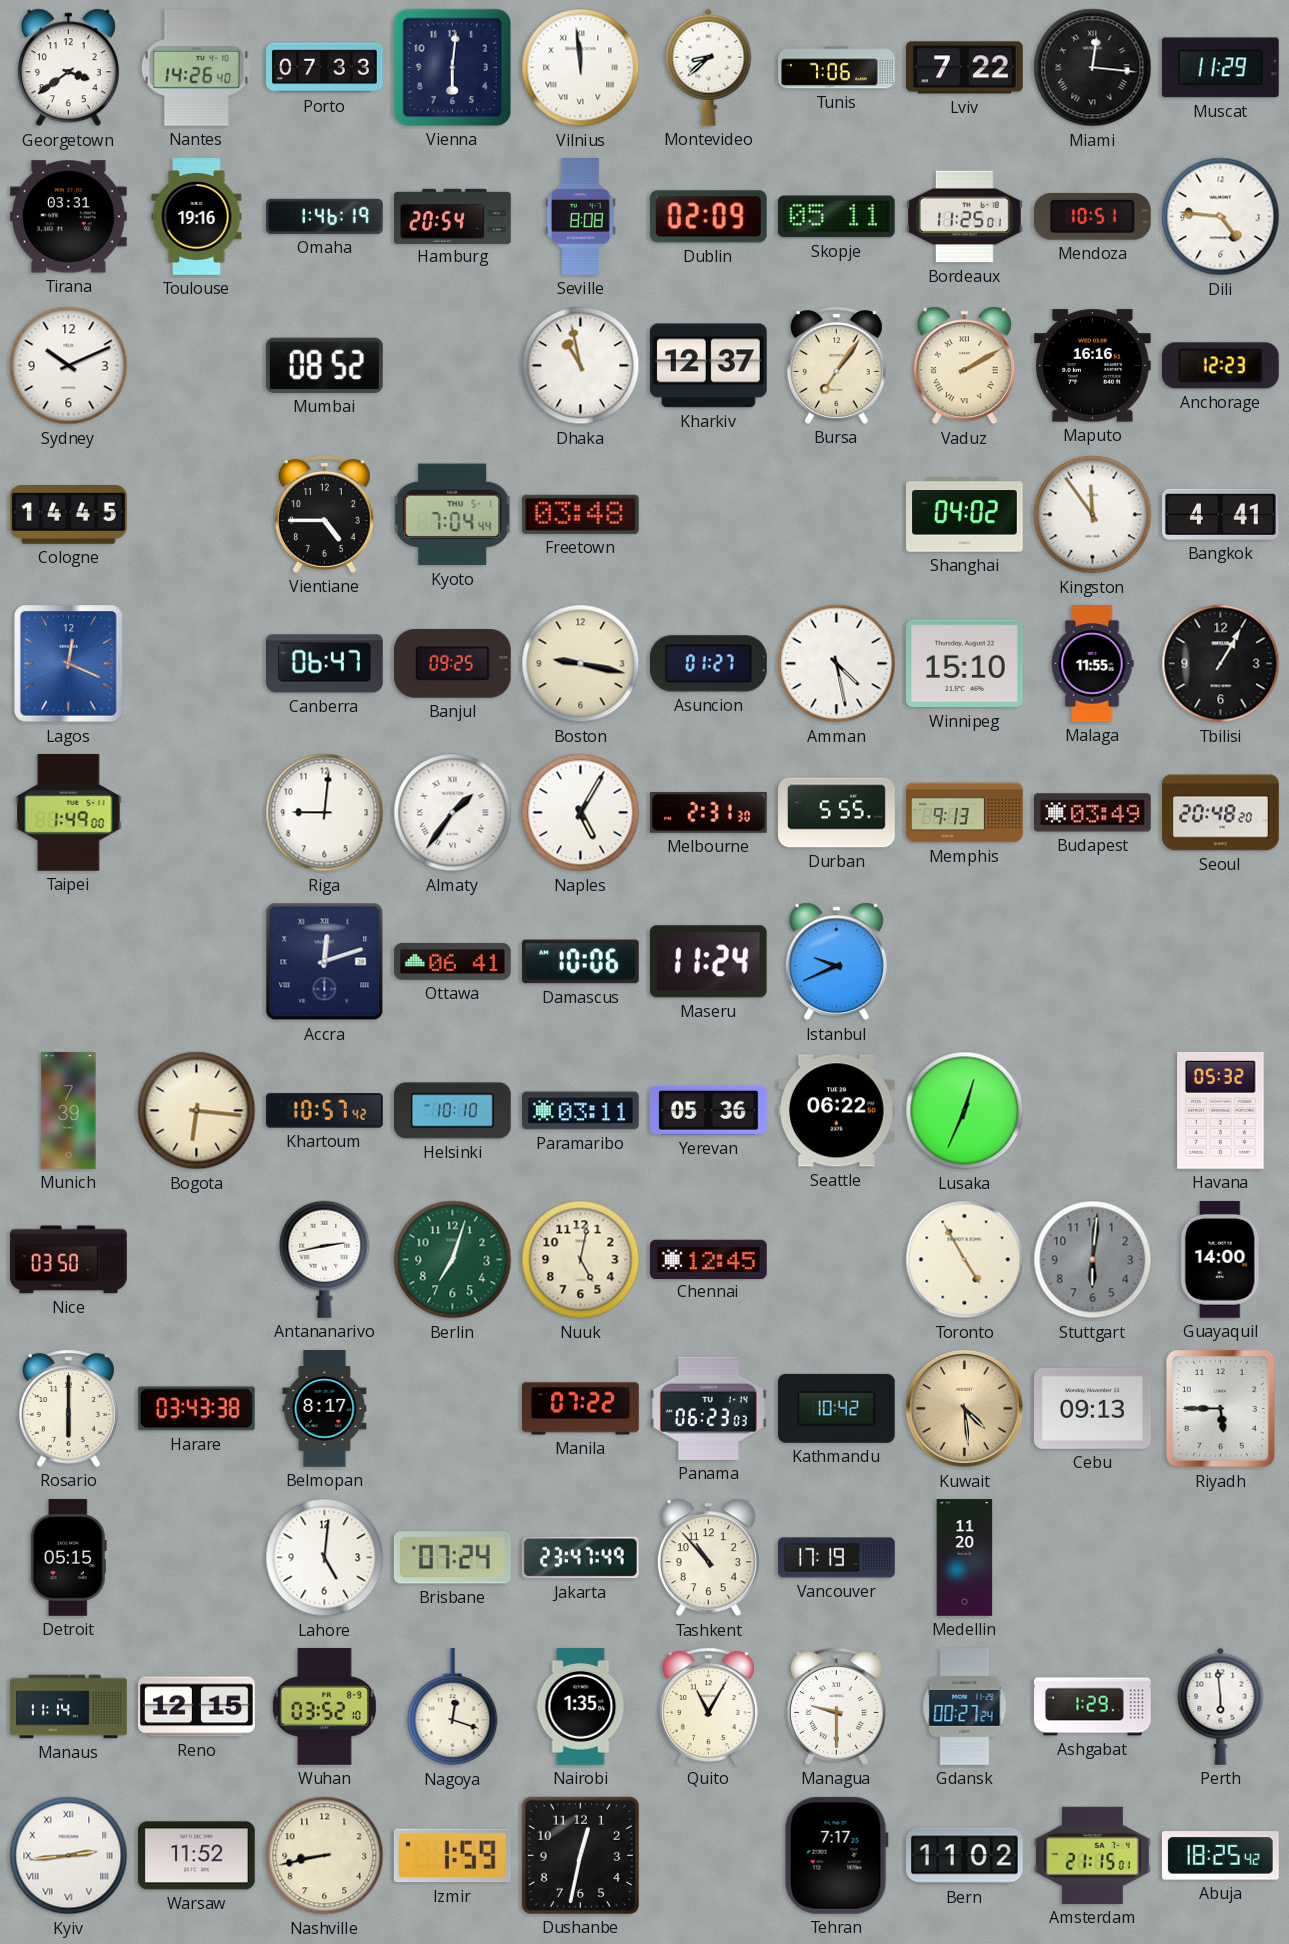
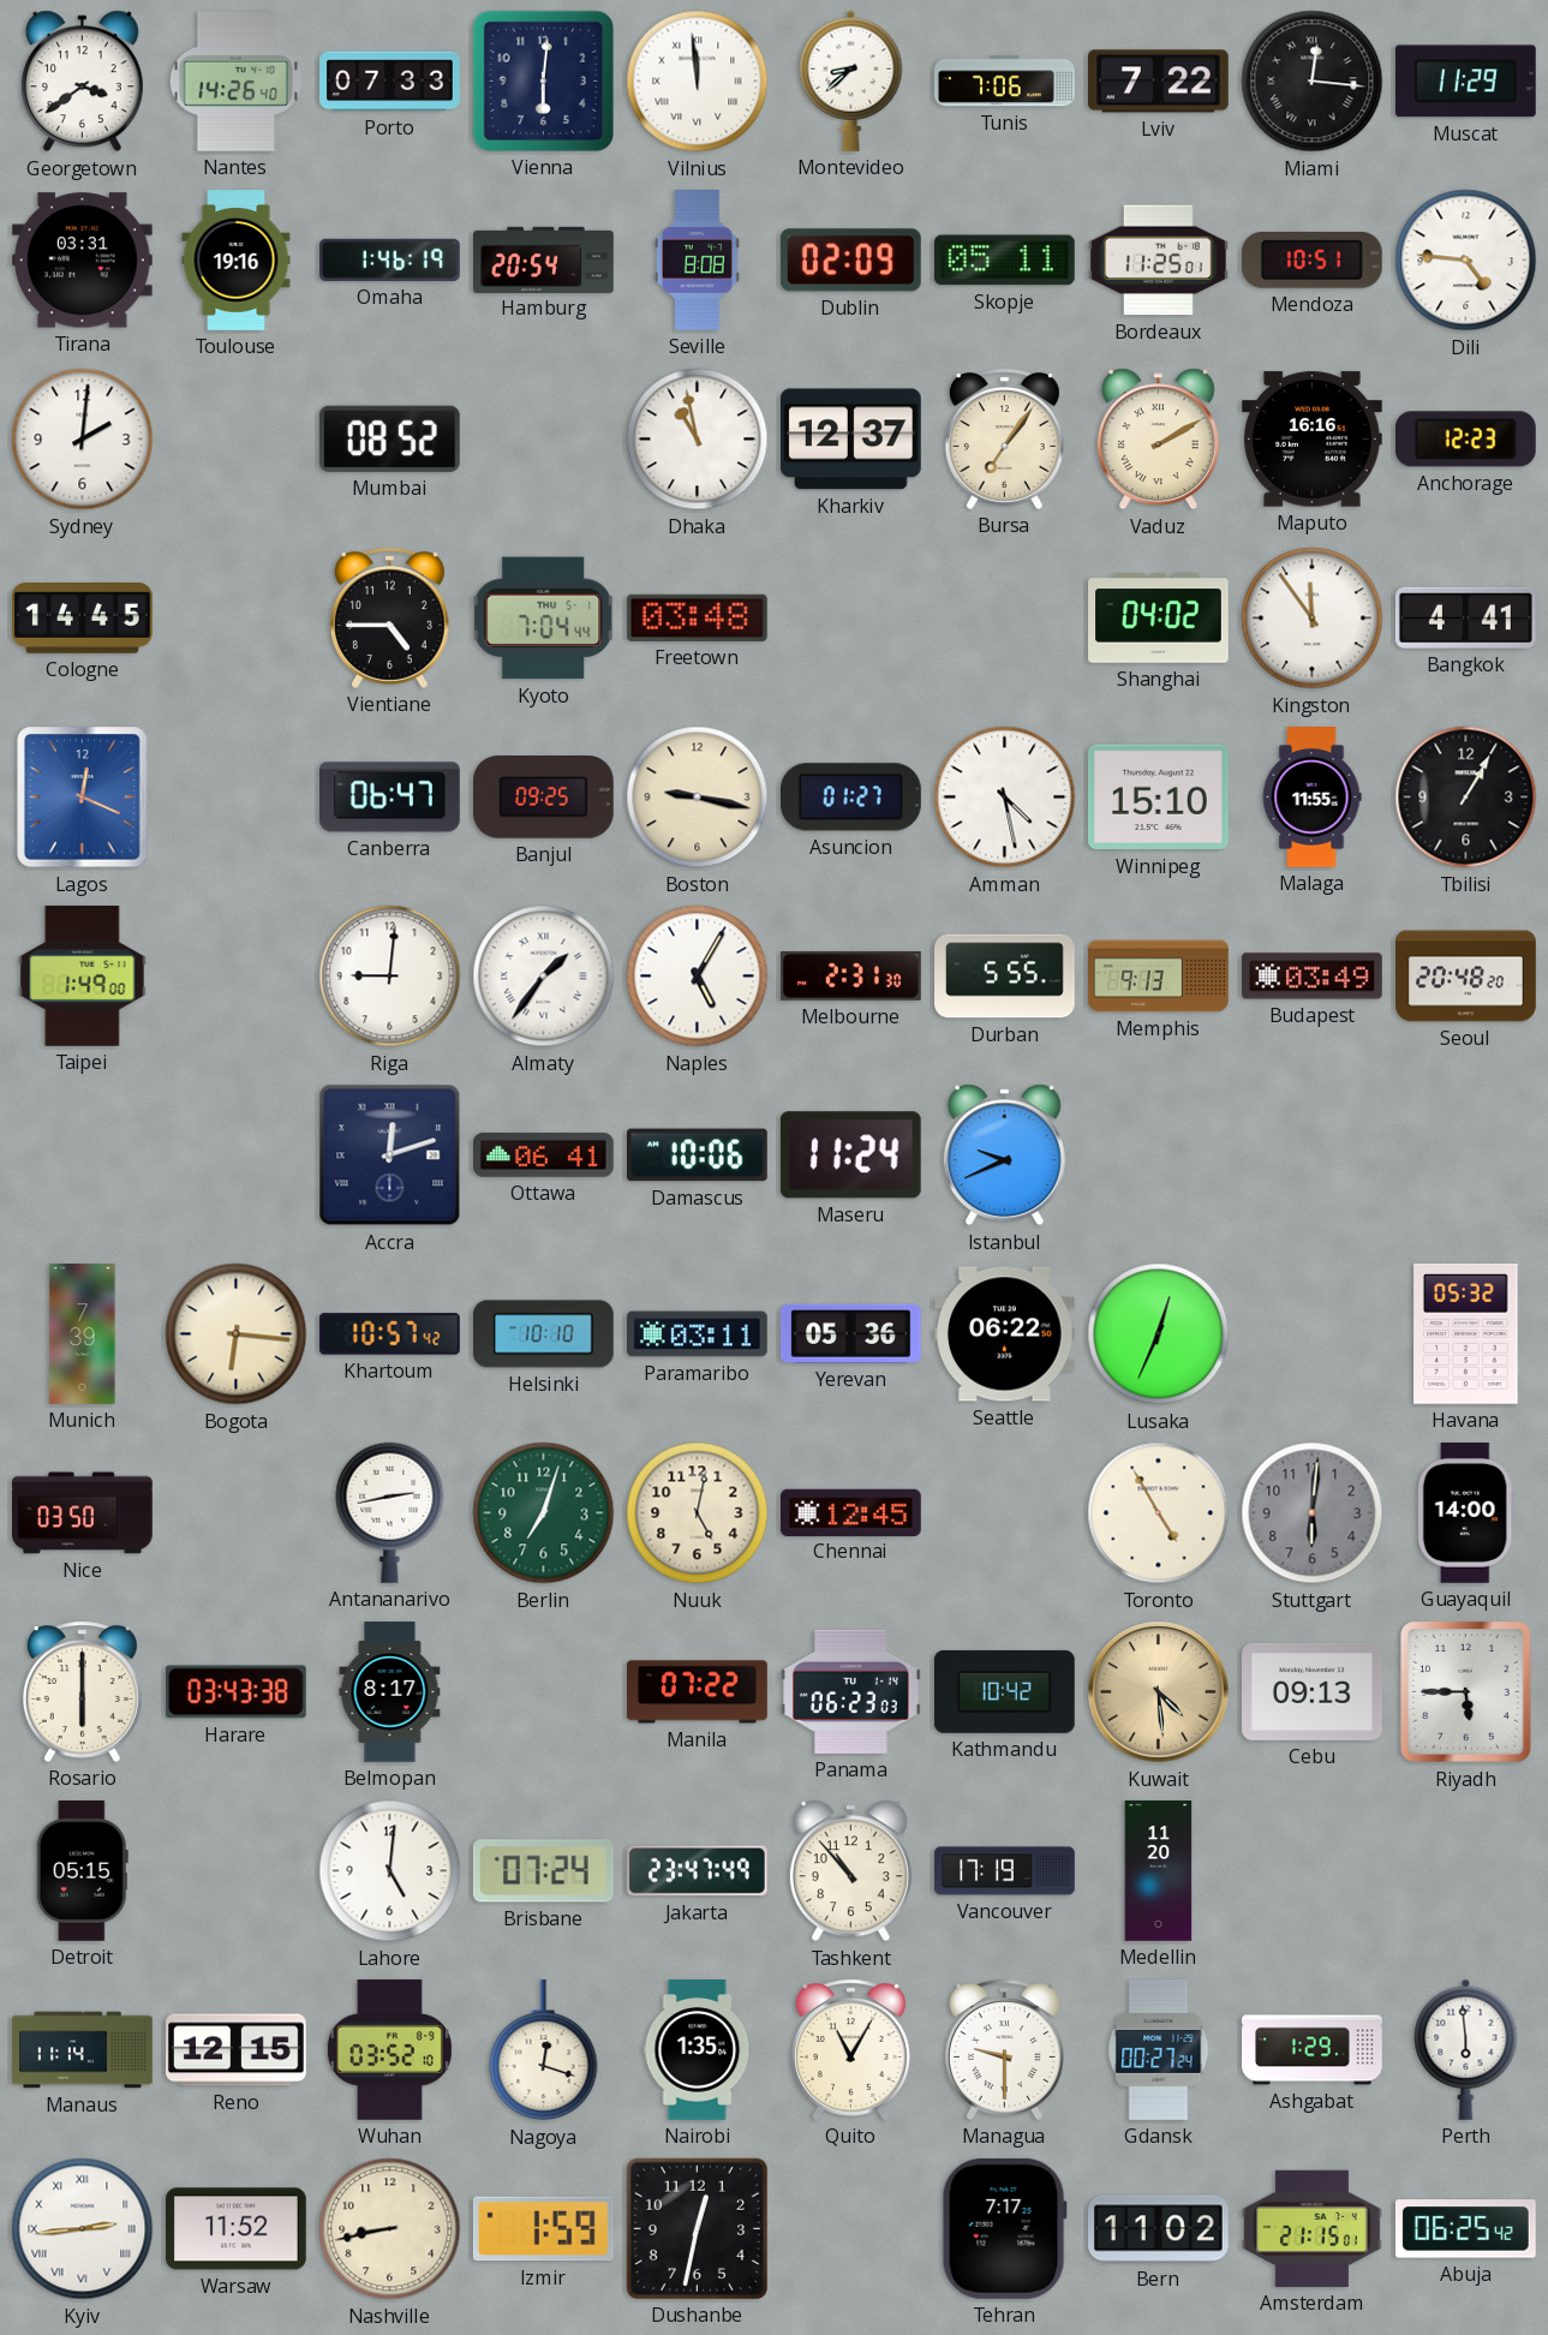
Sydney: 10:11 -> 2:01
Abuja: 18:25 -> 06:25
